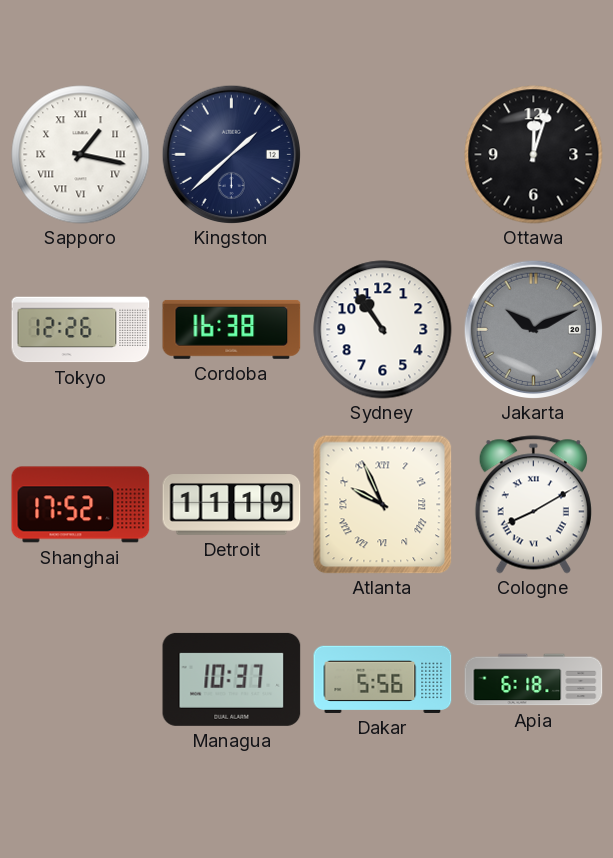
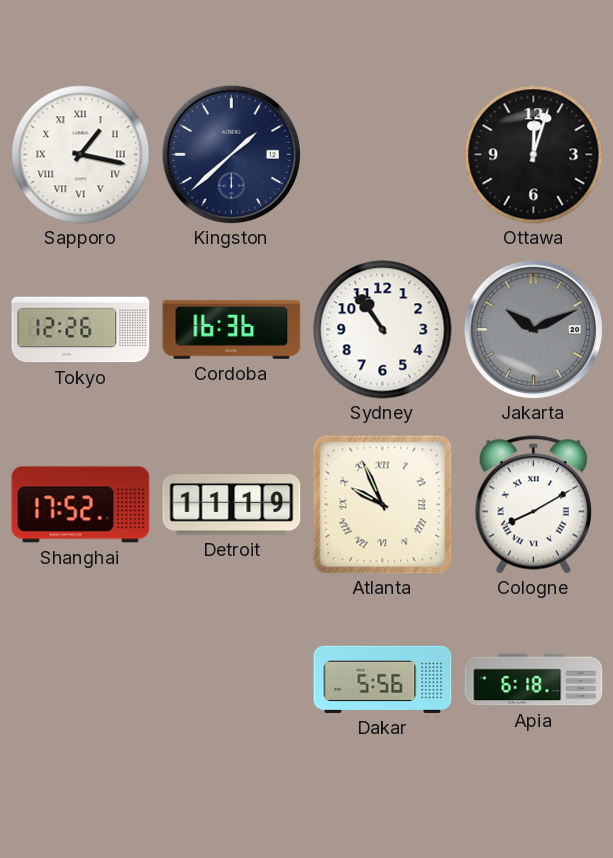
Cordoba: 16:38 -> 16:36
Managua: 10:37 -> none
